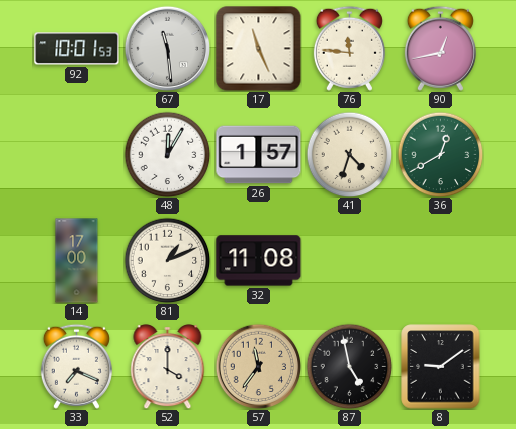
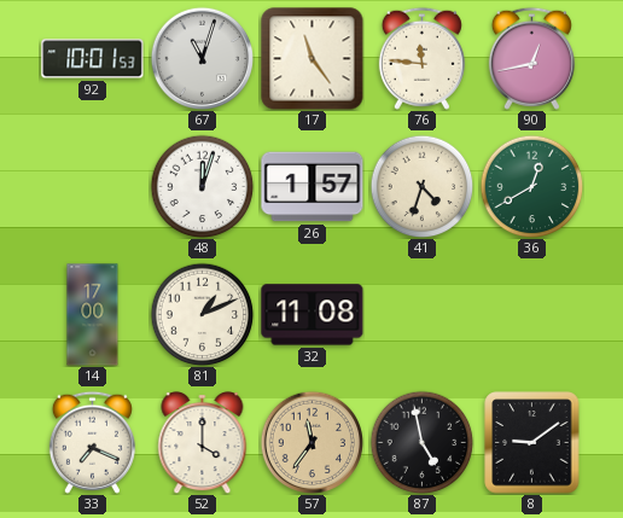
67: 11:29 -> 11:03
17: 11:26 -> 11:24
48: 12:05 -> 12:03
